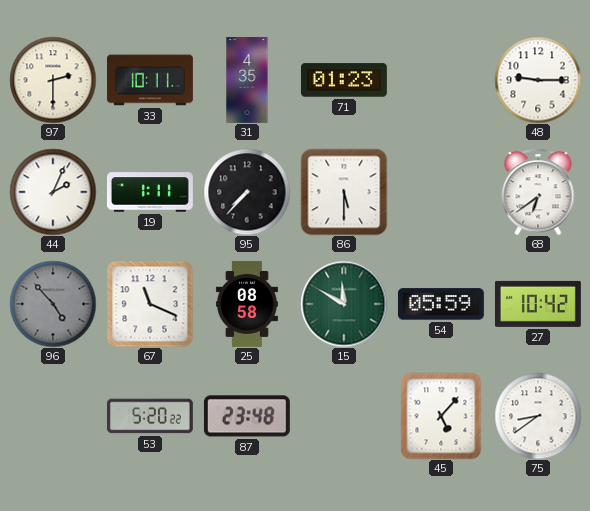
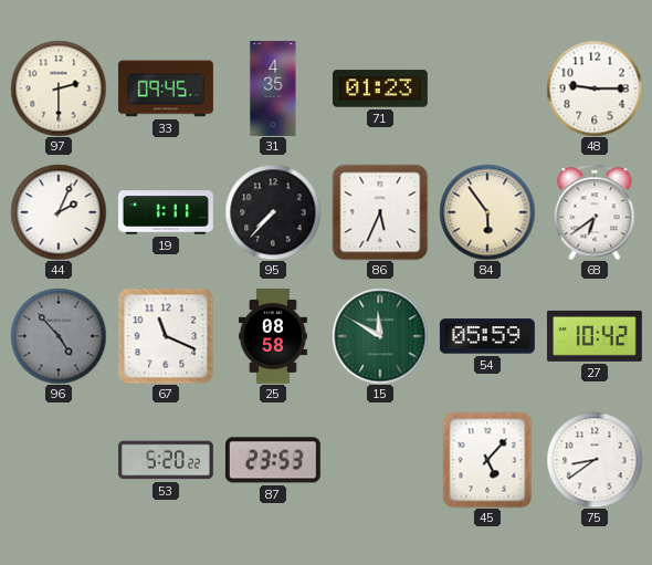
33: 10:11 -> 09:45
86: 5:30 -> 5:34
84: none -> 5:54
87: 23:48 -> 23:53
